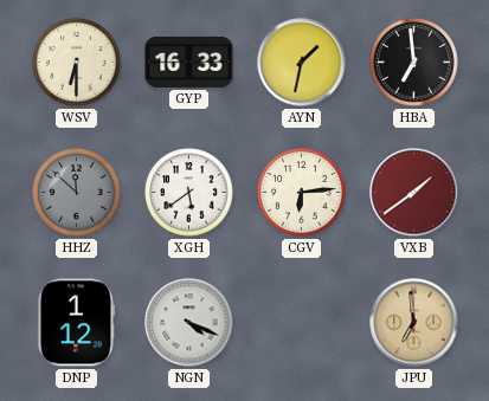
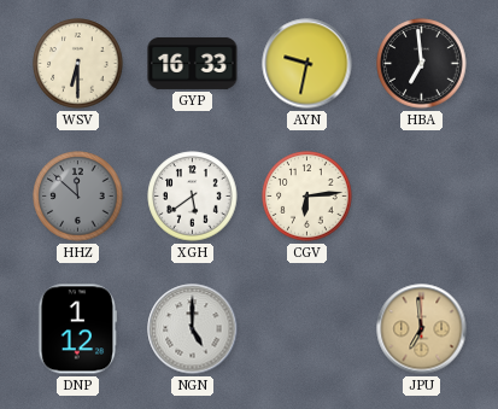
AYN: 1:32 -> 9:32
VXB: 1:39 -> none
NGN: 4:19 -> 5:00
